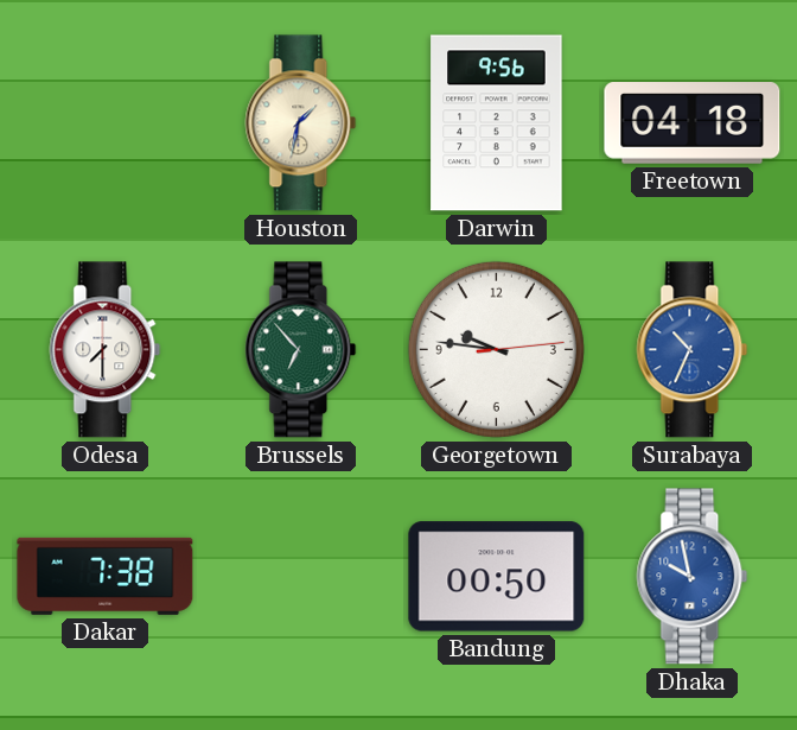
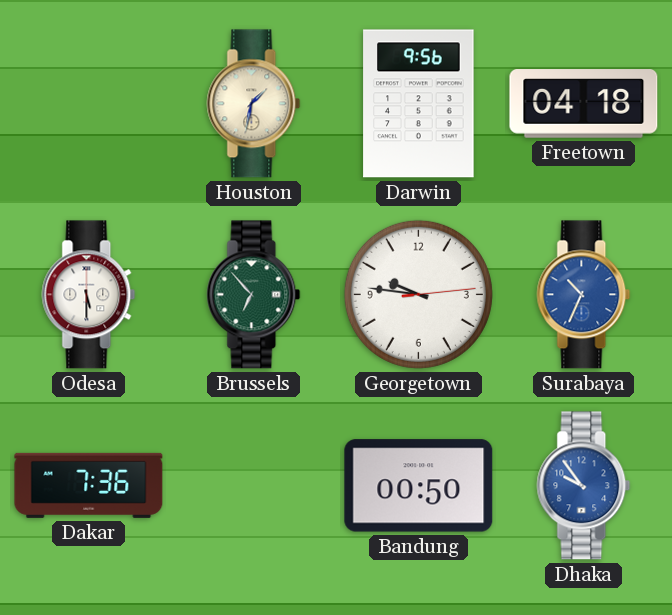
Odesa: 7:30 -> 5:30
Dakar: 7:38 -> 7:36
Dhaka: 9:58 -> 9:54
